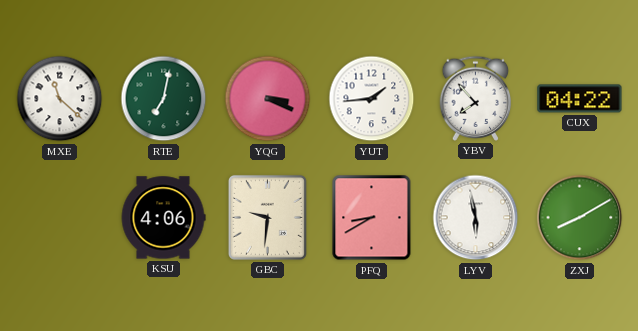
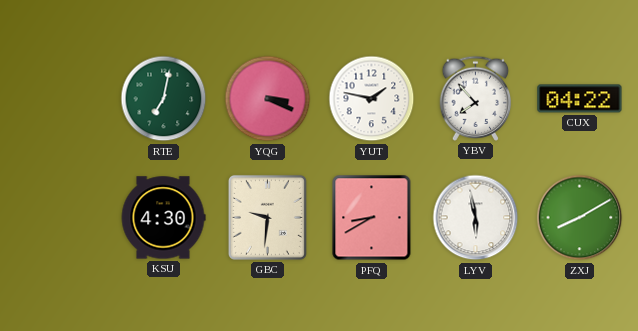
MXE: 11:22 -> none
YUT: 1:44 -> 1:47
KSU: 4:06 -> 4:30
